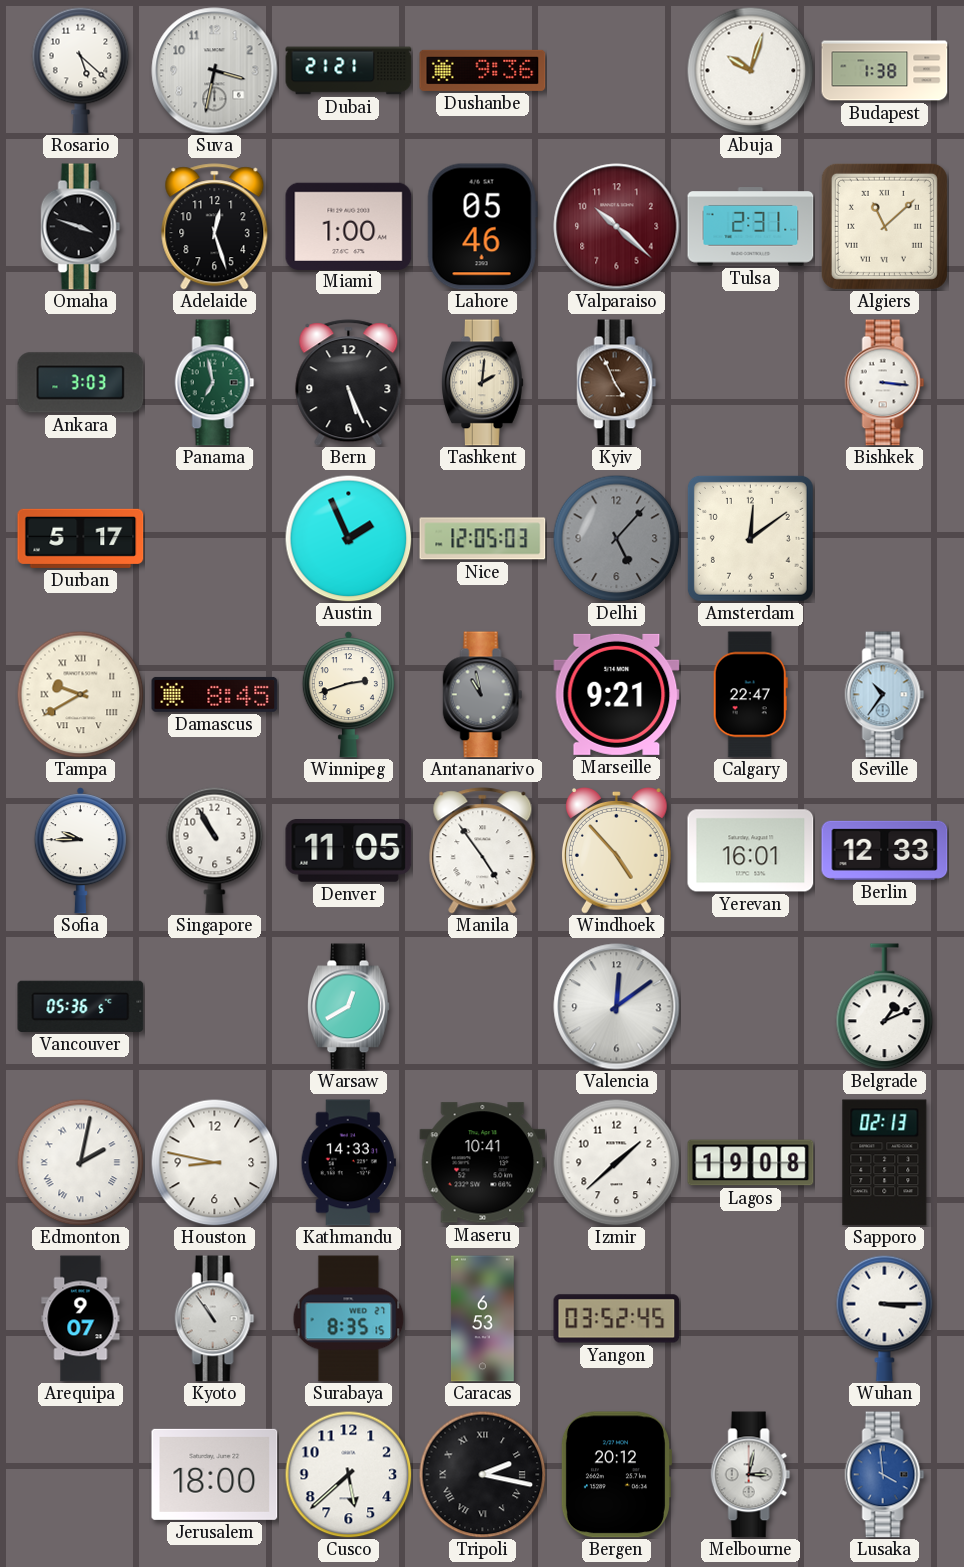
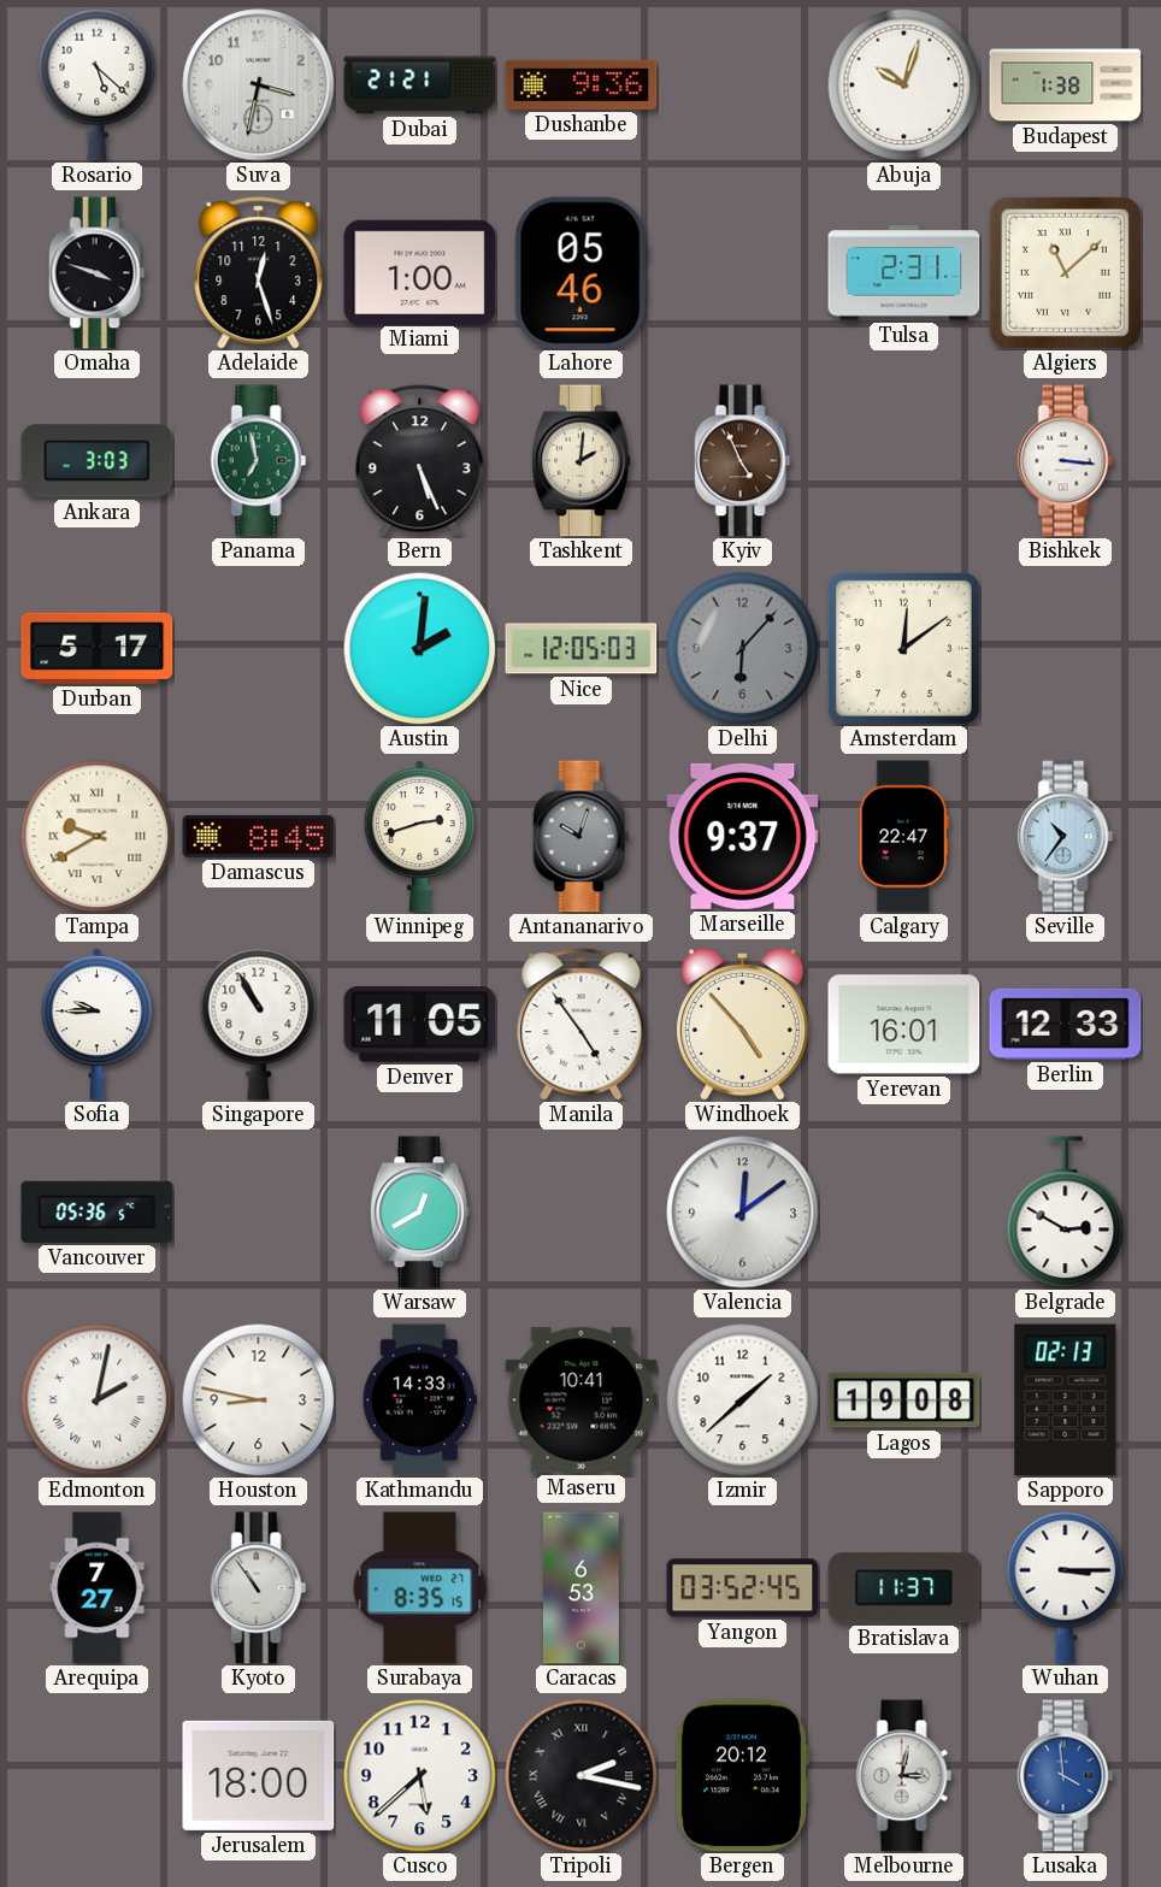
Valparaiso: 10:22 -> none
Austin: 1:56 -> 2:01
Delhi: 5:07 -> 6:07
Antananarivo: 10:58 -> 10:03
Marseille: 9:21 -> 9:37
Belgrade: 1:11 -> 2:50
Arequipa: 9:07 -> 7:27
Bratislava: none -> 11:37
